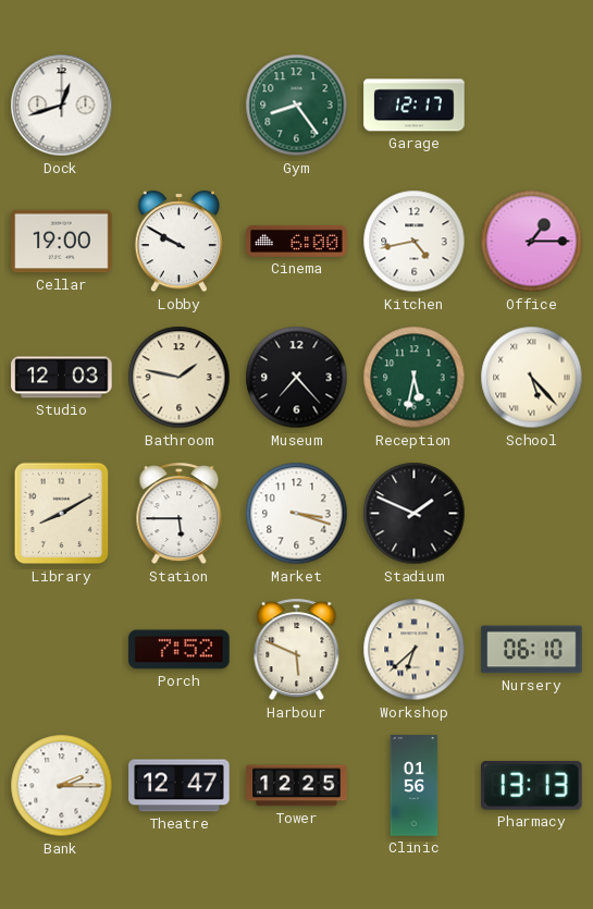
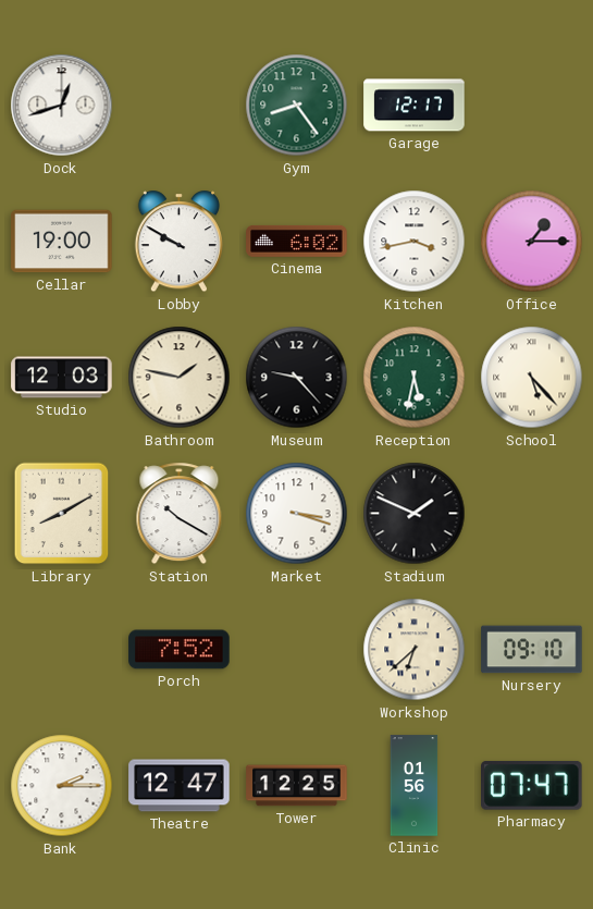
Cinema: 6:00 -> 6:02
Kitchen: 4:43 -> 3:43
Museum: 7:23 -> 9:23
Station: 5:45 -> 10:20
Harbour: 5:49 -> none
Nursery: 06:10 -> 09:10
Pharmacy: 13:13 -> 07:47
